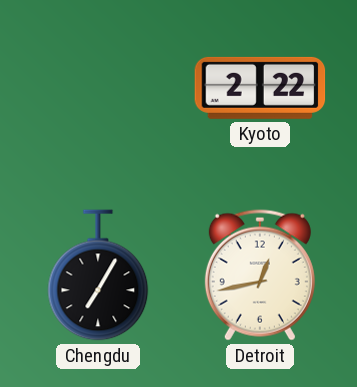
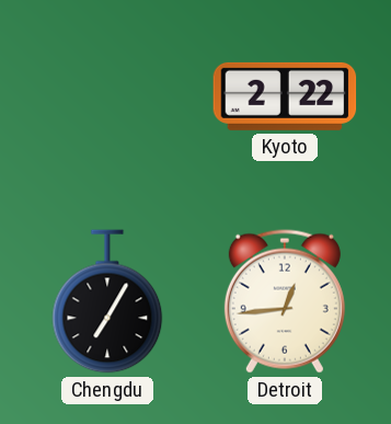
Detroit: 12:43 -> 12:44
